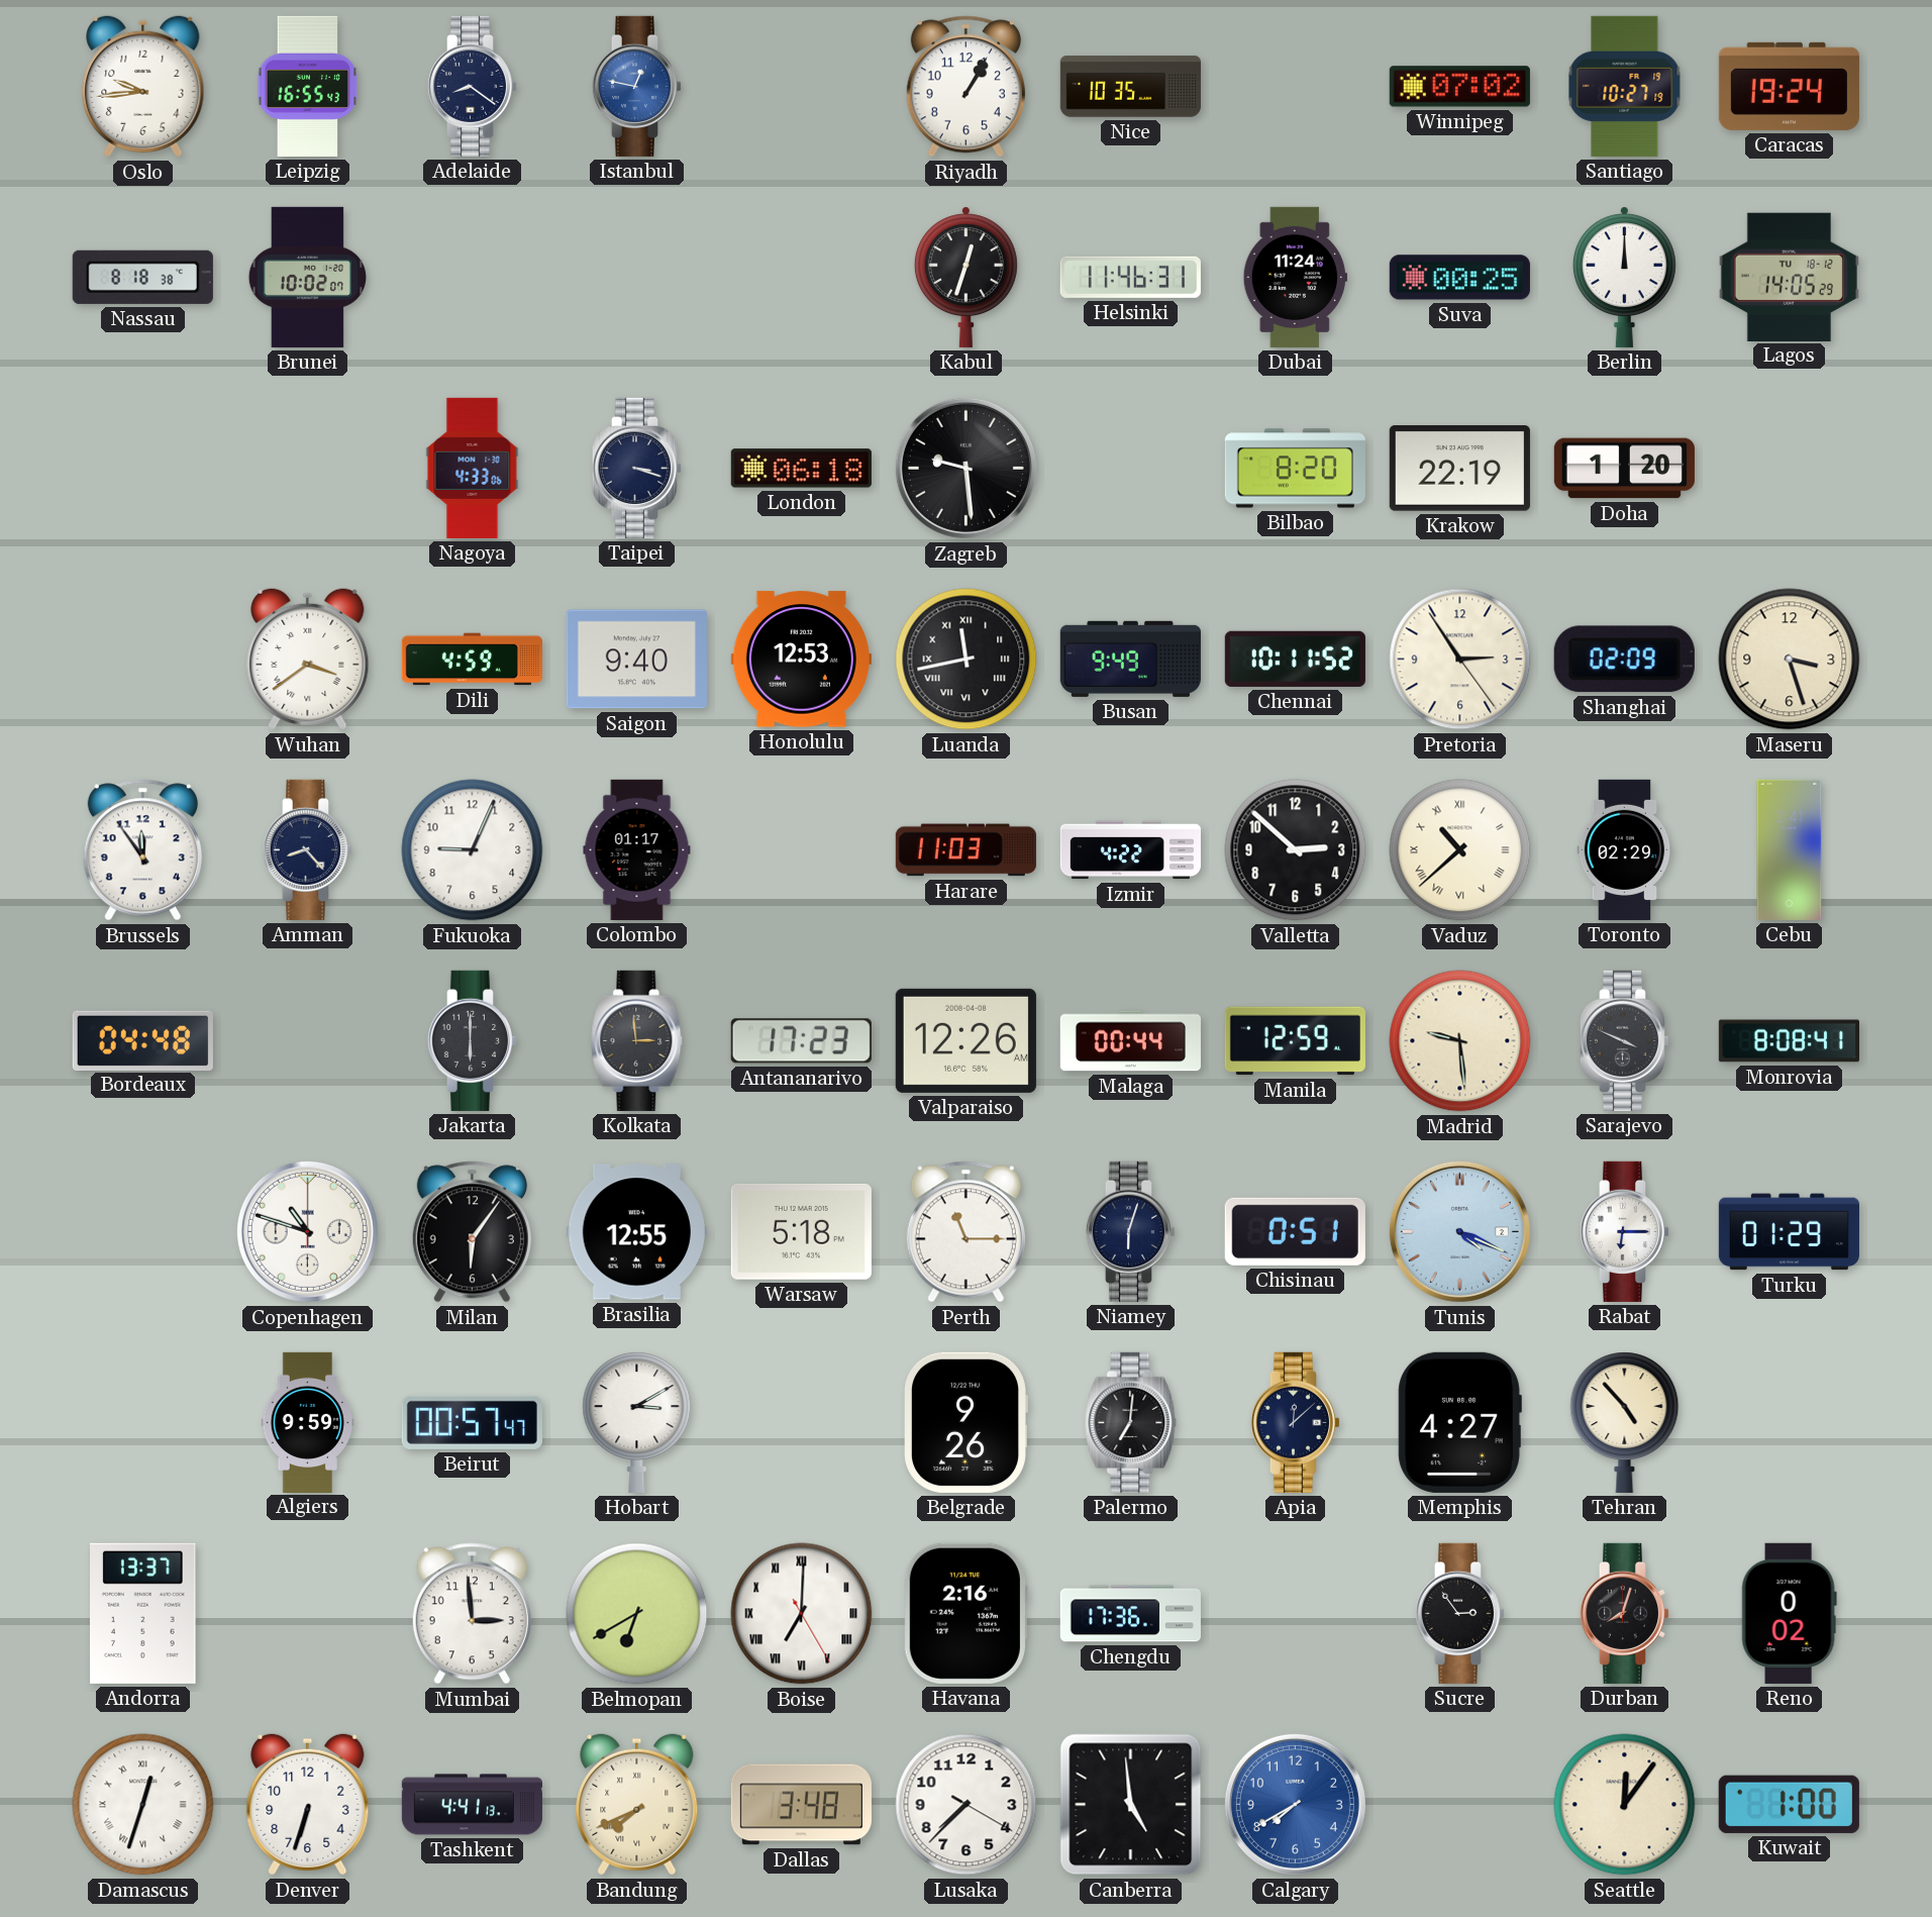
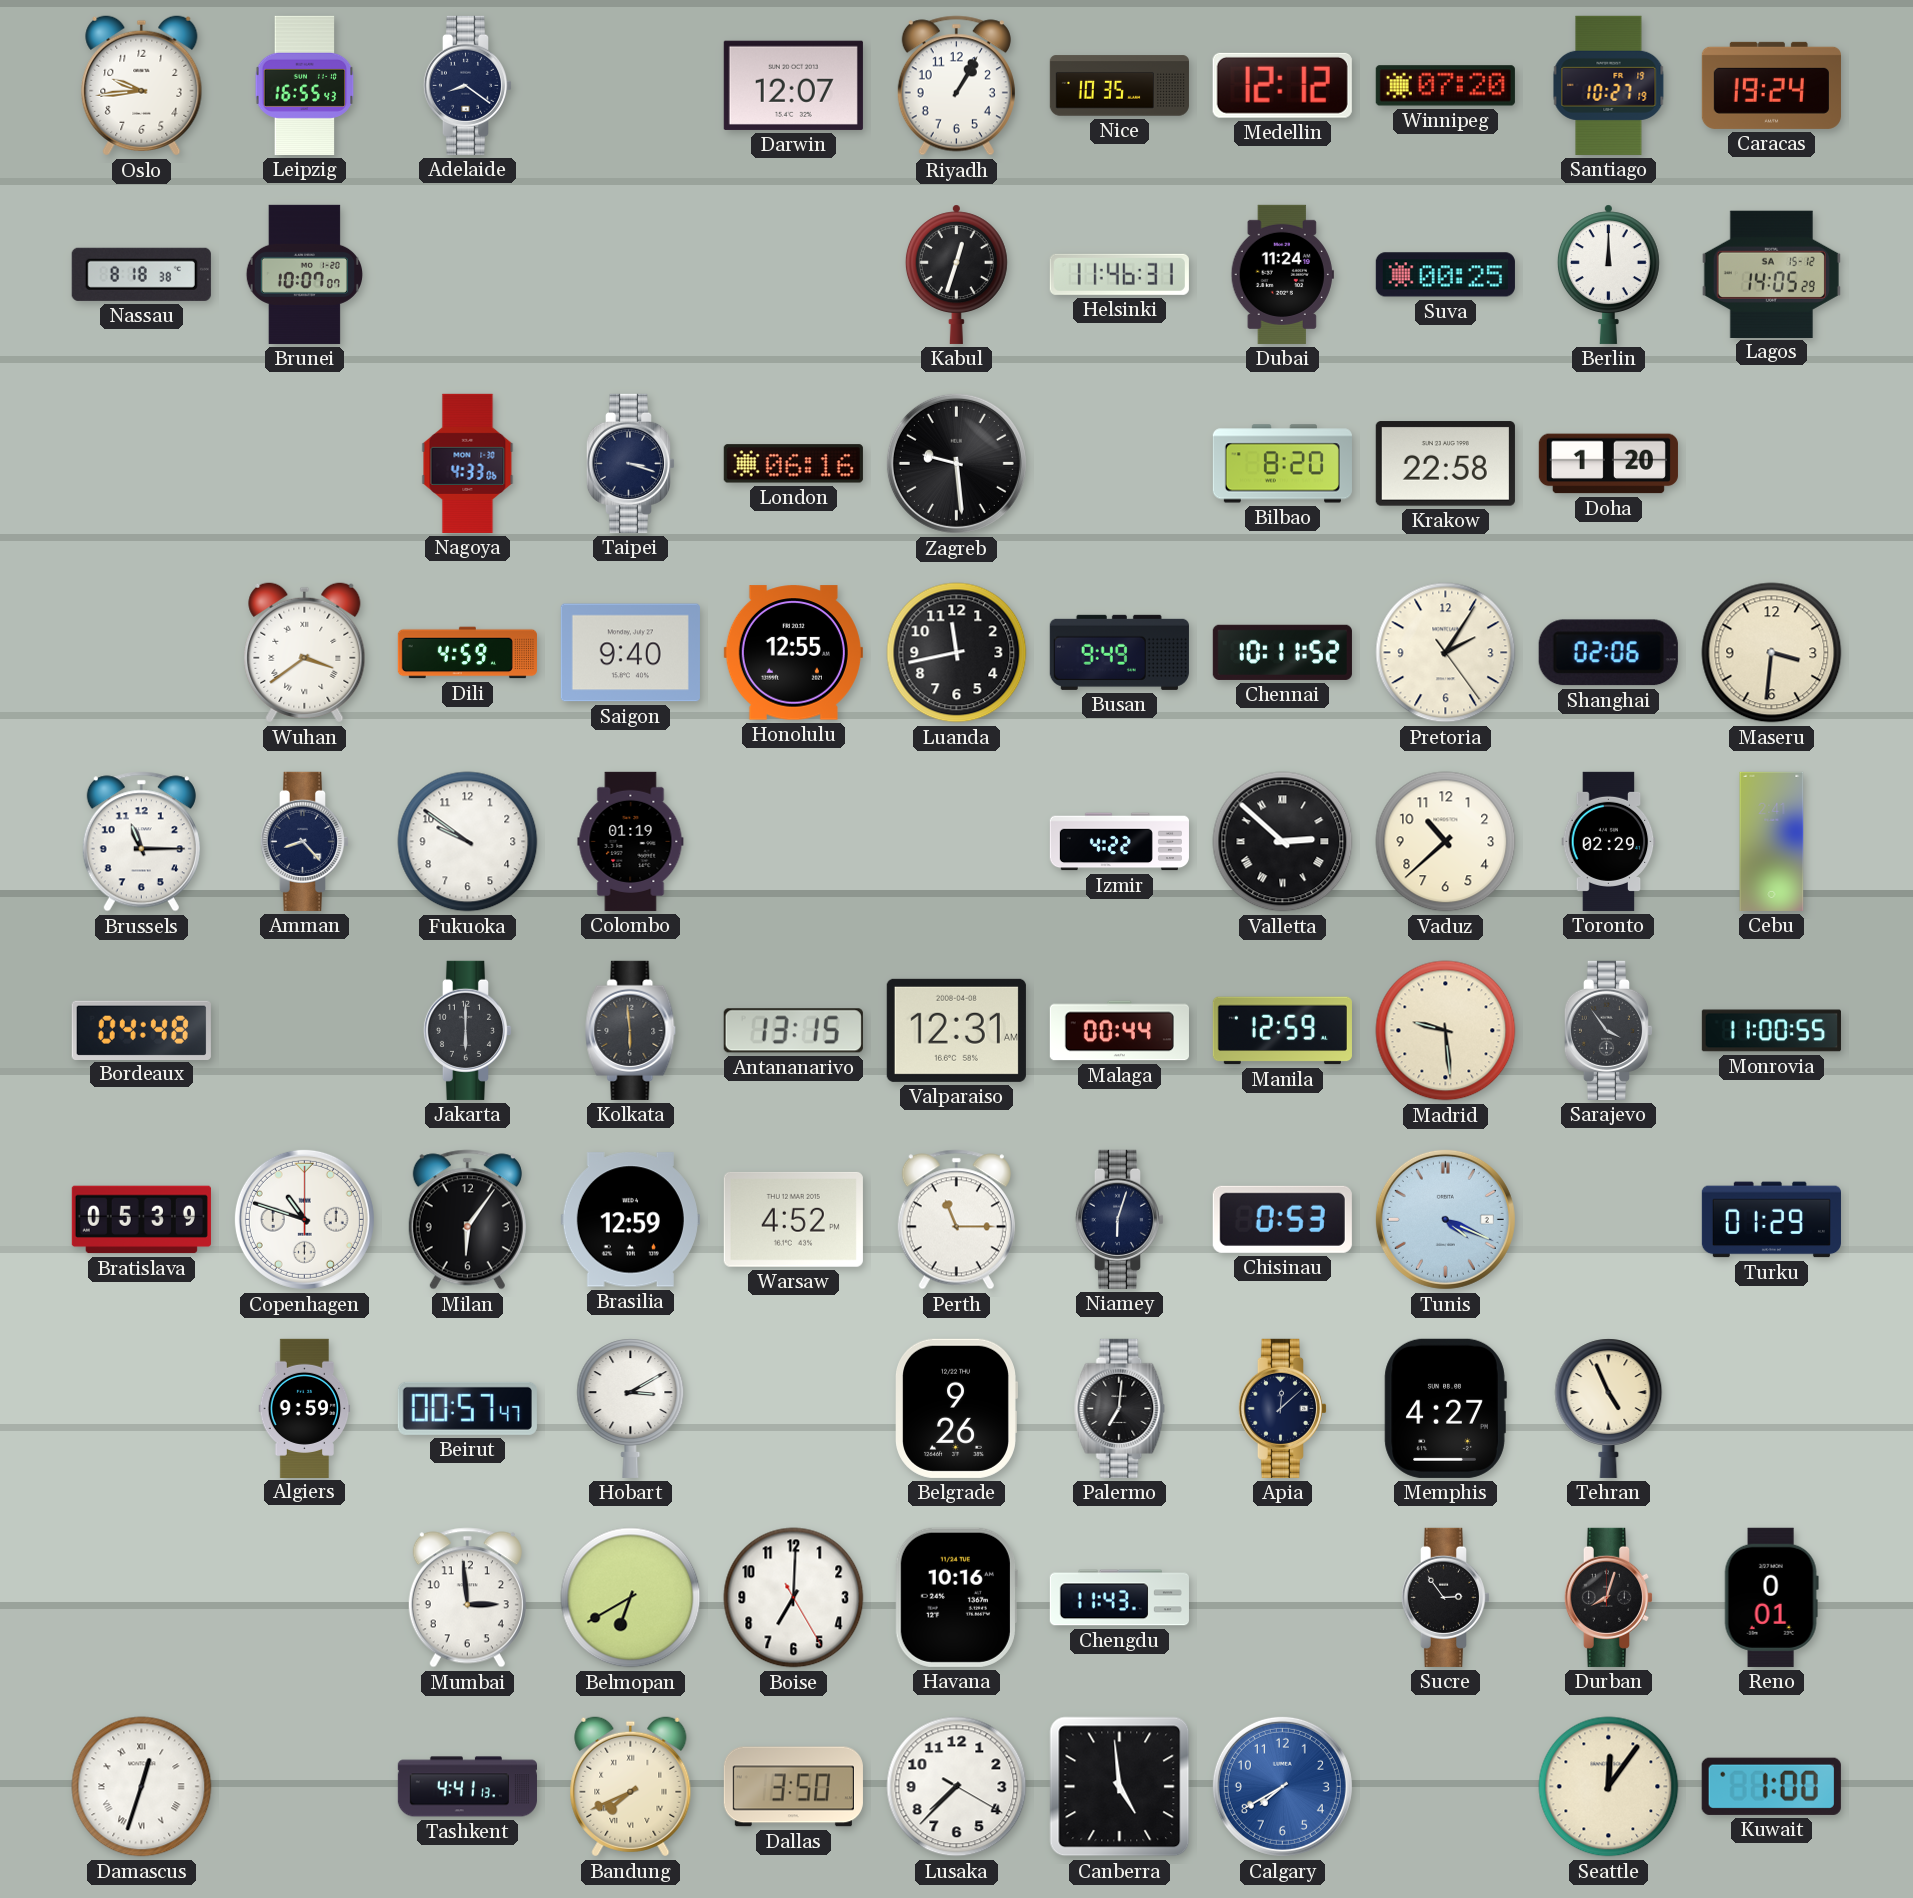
Istanbul: 12:47 -> none
Darwin: none -> 12:07
Medellin: none -> 12:12
Winnipeg: 07:02 -> 07:20
Brunei: 10:02 -> 10:07
Lagos date: TU 18-12 -> SA 15-12
London: 06:18 -> 06:16
Krakow: 22:19 -> 22:58
Honolulu: 12:53 -> 12:55
Luanda numerals: Roman -> Arabic
Pretoria: 2:54 -> 2:05
Shanghai: 02:09 -> 02:06
Maseru: 3:27 -> 3:31
Brussels: 11:54 -> 11:15
Fukuoka: 9:04 -> 9:51
Colombo: 01:17 -> 01:19
Harare: 11:03 -> none
Valletta numerals: Arabic -> Roman
Vaduz numerals: Roman -> Arabic
Kolkata: 2:59 -> 5:59
Antananarivo: 17:23 -> 13:15
Valparaiso: 12:26 -> 12:31
Sarajevo: 3:49 -> 3:54
Monrovia: 8:08 -> 11:00
Bratislava: none -> 05:39
Brasilia: 12:55 -> 12:59
Warsaw: 5:18 -> 4:52
Chisinau: 0:51 -> 0:53
Rabat: 6:15 -> none
Tehran: 4:53 -> 4:56
Andorra: 13:37 -> none
Boise numerals: Roman -> Arabic
Havana: 2:16 -> 10:16
Chengdu: 17:36 -> 11:43
Reno: 0:02 -> 0:01
Denver: 6:33 -> none
Dallas: 3:48 -> 3:50
